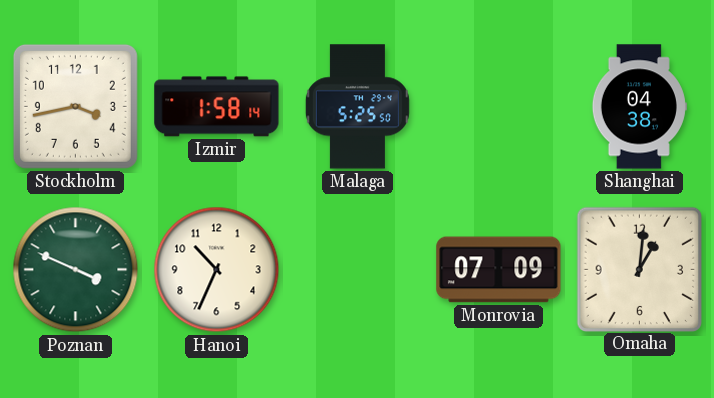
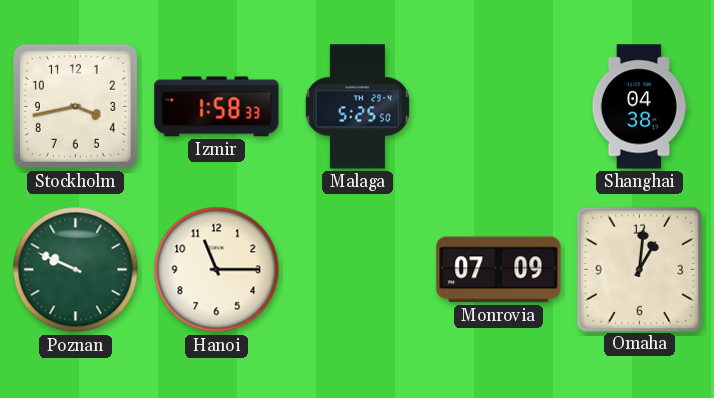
Izmir: 1:58:14 -> 1:58:33
Poznan: 3:49 -> 9:49
Hanoi: 10:34 -> 11:15
